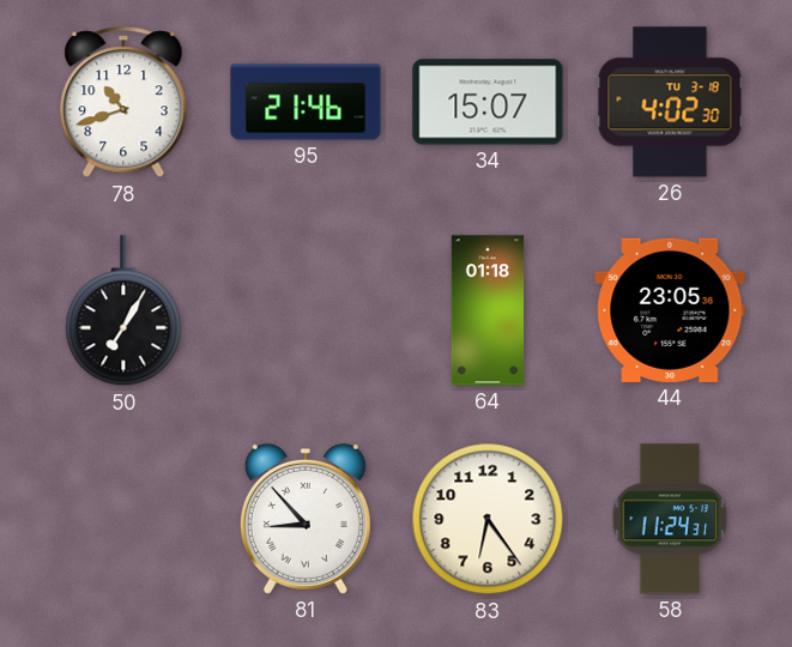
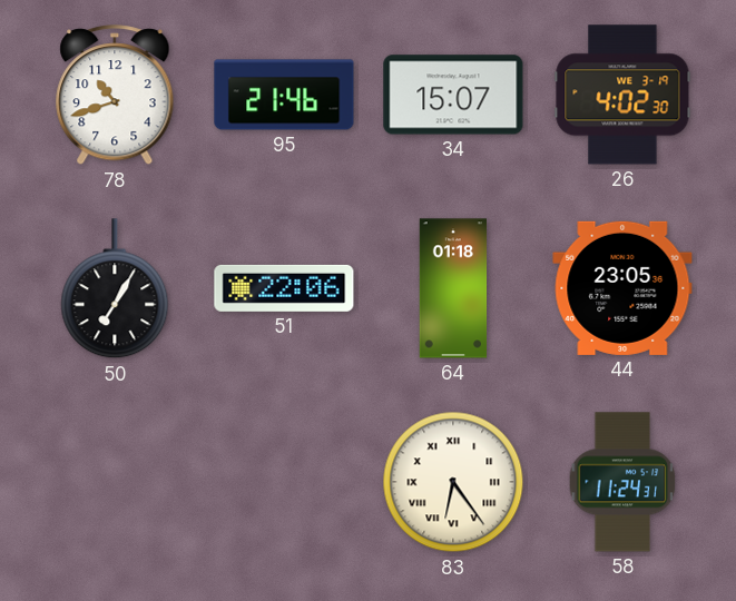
26 date: TU 3-18 -> WE 3-19
51: none -> 22:06
81: 8:53 -> none
83 numerals: Arabic -> Roman
